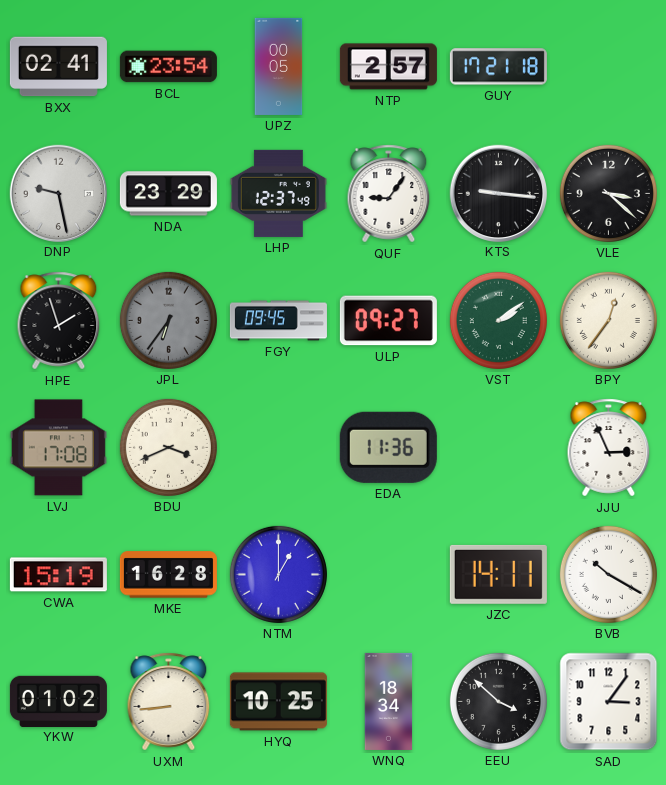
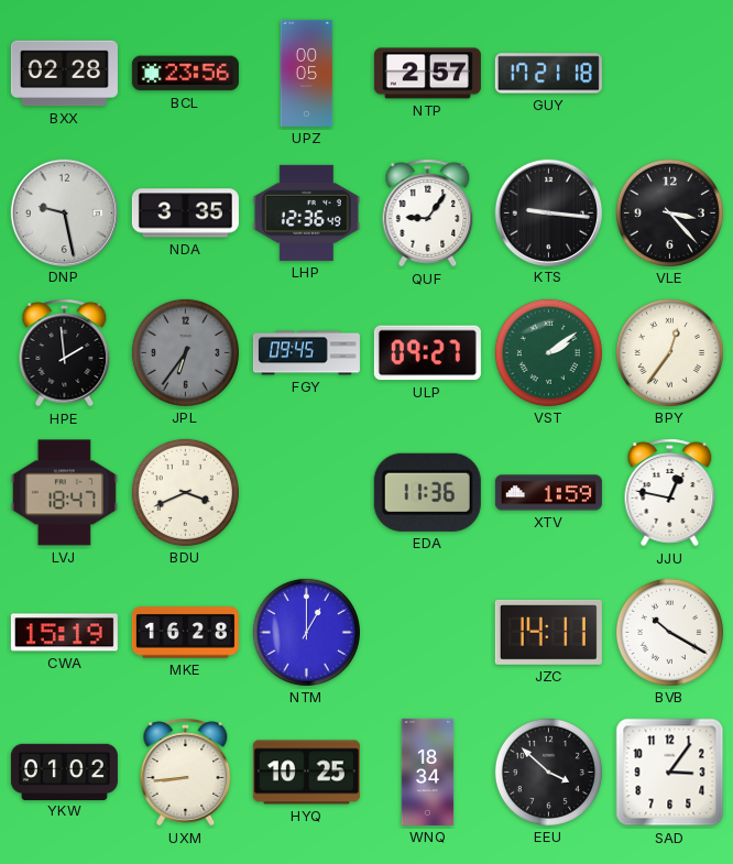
BXX: 02:41 -> 02:28
BCL: 23:54 -> 23:56
NDA: 23:29 -> 3:35
LHP: 12:37 -> 12:36
VLE: 3:22 -> 3:23
HPE: 1:57 -> 1:59
LVJ: 17:08 -> 18:47
XTV: none -> 1:59
JJU: 2:56 -> 12:47
